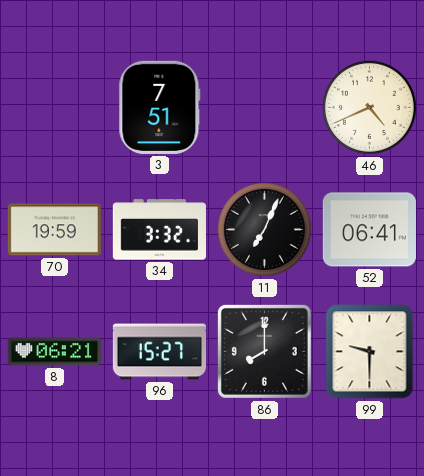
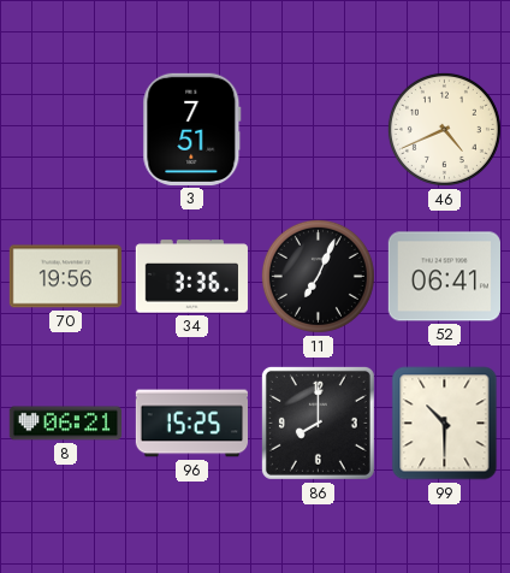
70: 19:59 -> 19:56
34: 3:32 -> 3:36
96: 15:27 -> 15:25
99: 9:30 -> 10:30
